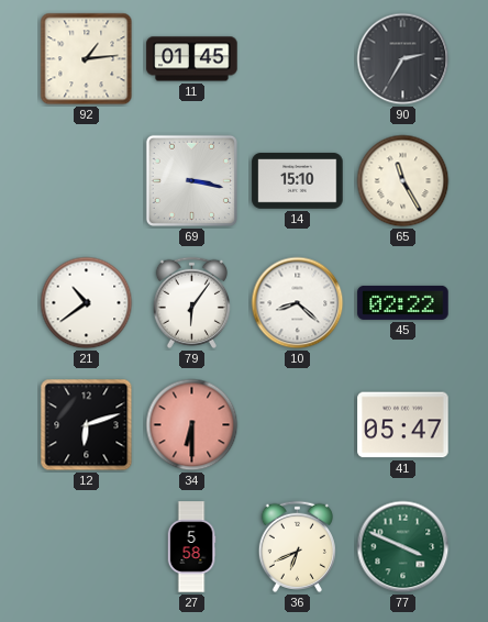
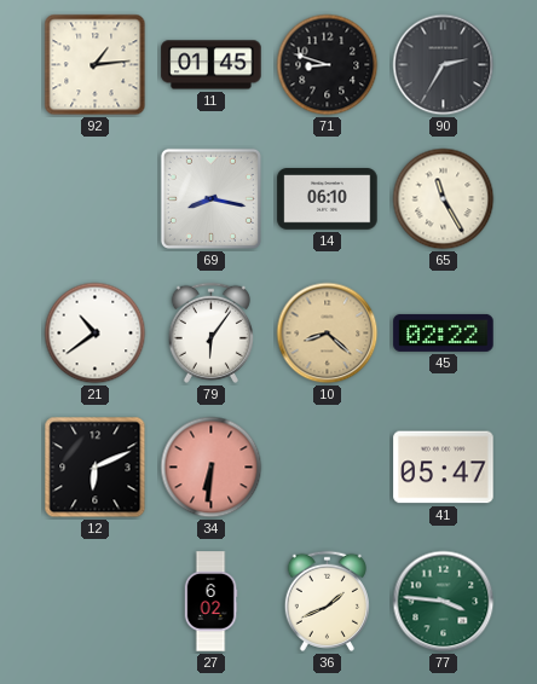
71: none -> 8:48
69: 3:17 -> 8:17
14: 15:10 -> 06:10
10 dial: white -> champagne
12: 6:12 -> 6:11
34: 6:30 -> 6:31
27: 5:58 -> 6:02
36: 6:41 -> 1:41
77: 3:49 -> 3:46
